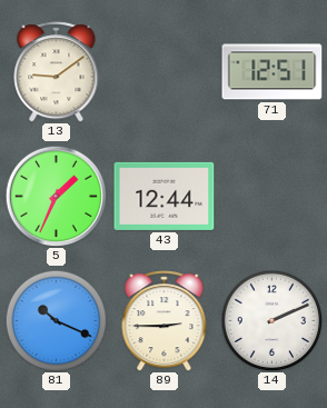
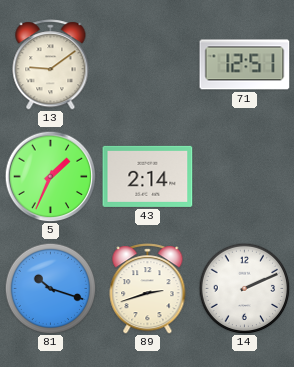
43: 12:44 -> 2:14
81: 10:19 -> 10:18
89: 2:45 -> 2:42
